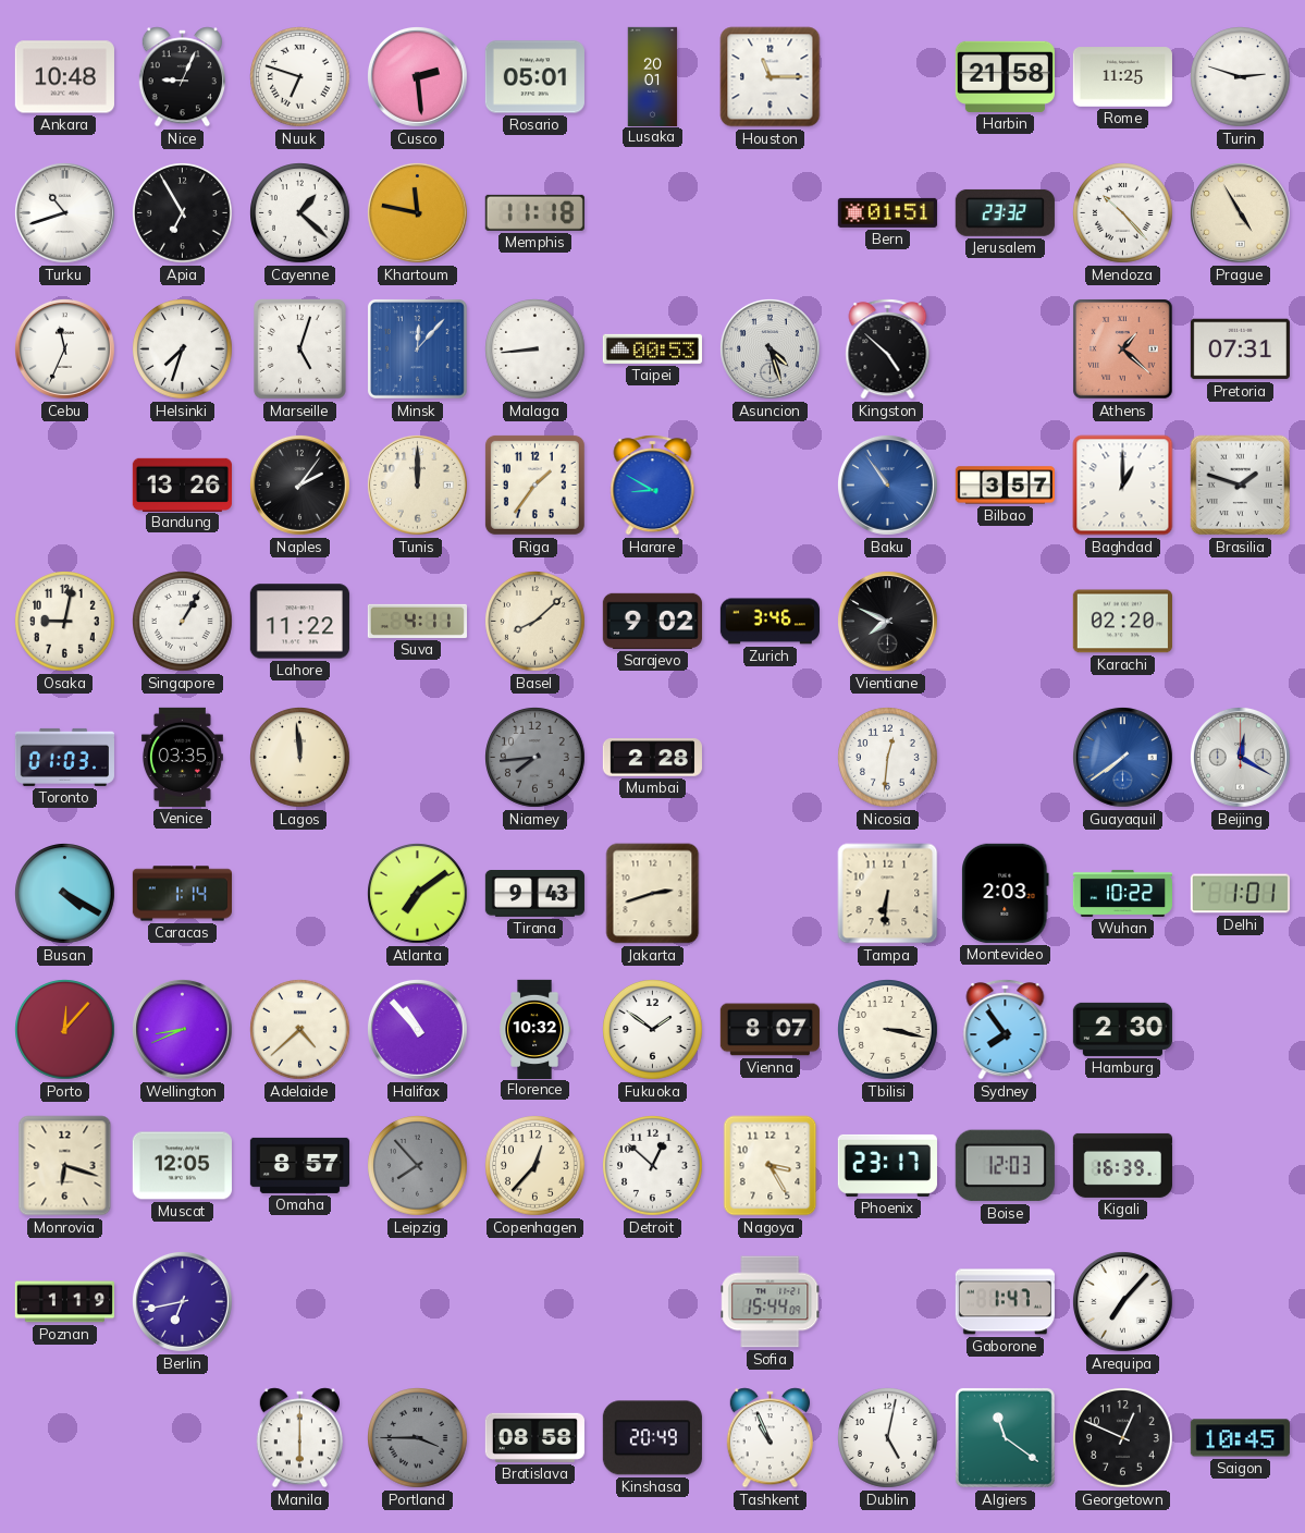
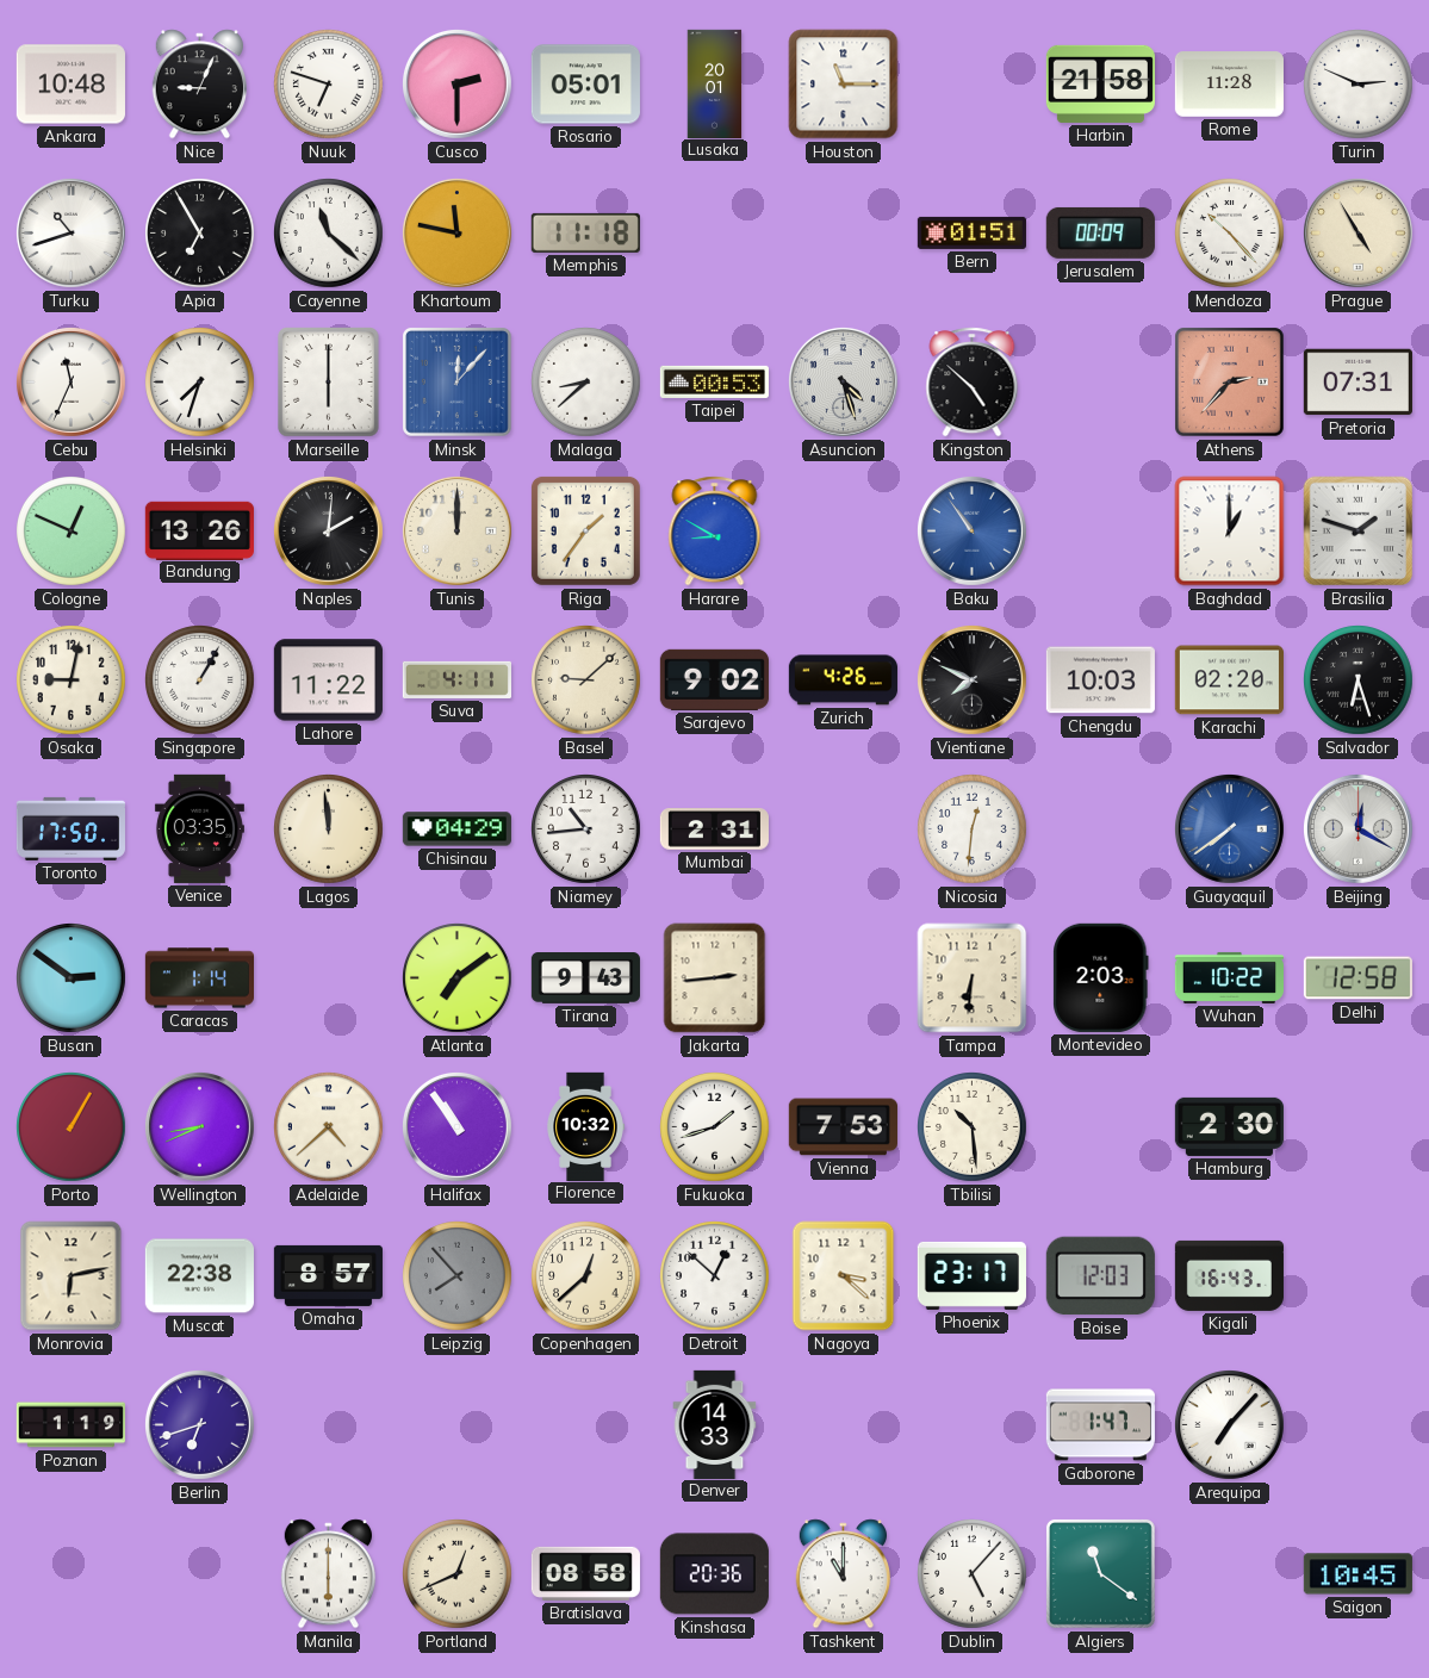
Cusco: 2:29 -> 2:30
Rome: 11:25 -> 11:28
Turin: 2:48 -> 2:49
Cayenne: 1:22 -> 11:22
Jerusalem: 23:32 -> 00:09
Marseille: 5:03 -> 6:00
Malaga: 8:44 -> 8:38
Athens: 1:22 -> 2:37
Cologne: none -> 12:49
Naples: 2:06 -> 2:01
Bilbao: 3:57 -> none
Basel: 8:08 -> 9:08
Zurich: 3:46 -> 4:26
Chengdu: none -> 10:03
Salvador: none -> 6:27
Toronto: 01:03 -> 17:50
Chisinau: none -> 04:29
Niamey: 7:44 -> 10:44
Niamey dial: grey -> white
Mumbai: 2:28 -> 2:31
Busan: 4:20 -> 2:51
Jakarta: 2:42 -> 2:44
Delhi: 1:01 -> 12:58
Porto: 12:07 -> 1:05
Halifax: 10:53 -> 10:54
Fukuoka: 1:51 -> 1:42
Vienna: 8:07 -> 7:53
Tbilisi: 3:17 -> 10:29
Sydney: 7:54 -> none
Monrovia: 6:18 -> 6:13
Muscat: 12:05 -> 22:38
Copenhagen: 12:37 -> 12:38
Nagoya: 3:25 -> 3:22
Kigali: 16:39 -> 16:43
Berlin: 6:43 -> 6:42
Denver: none -> 14:33
Sofia: 15:44 -> none
Portland: 3:45 -> 12:41
Portland dial: grey -> cream
Kinshasa: 20:49 -> 20:36
Tashkent: 10:56 -> 11:00
Dublin: 5:02 -> 5:07
Georgetown: 12:49 -> none
